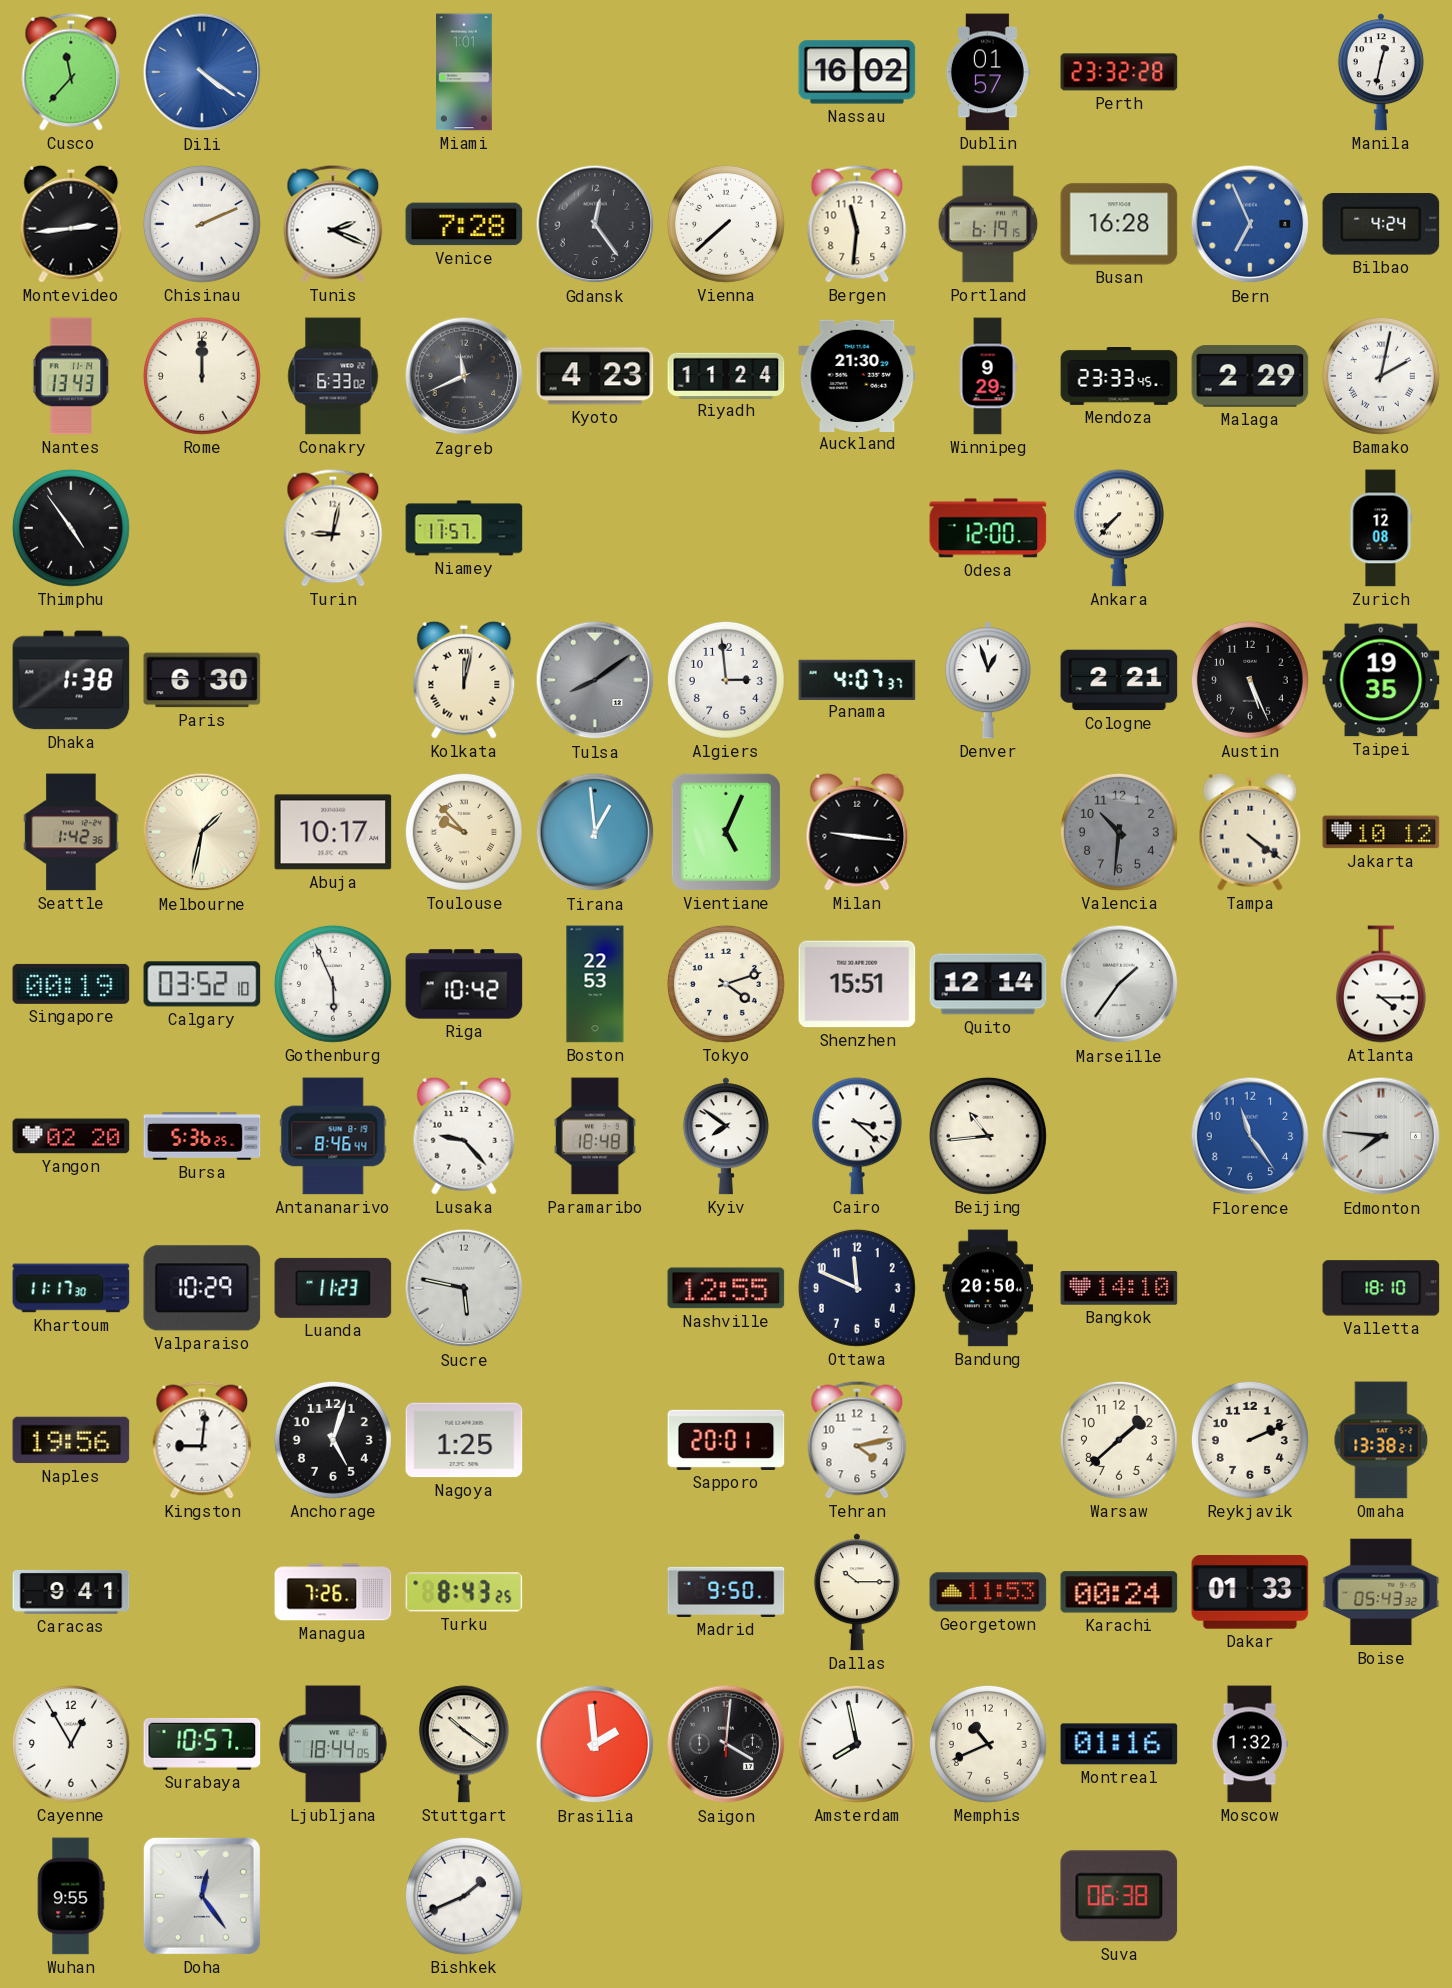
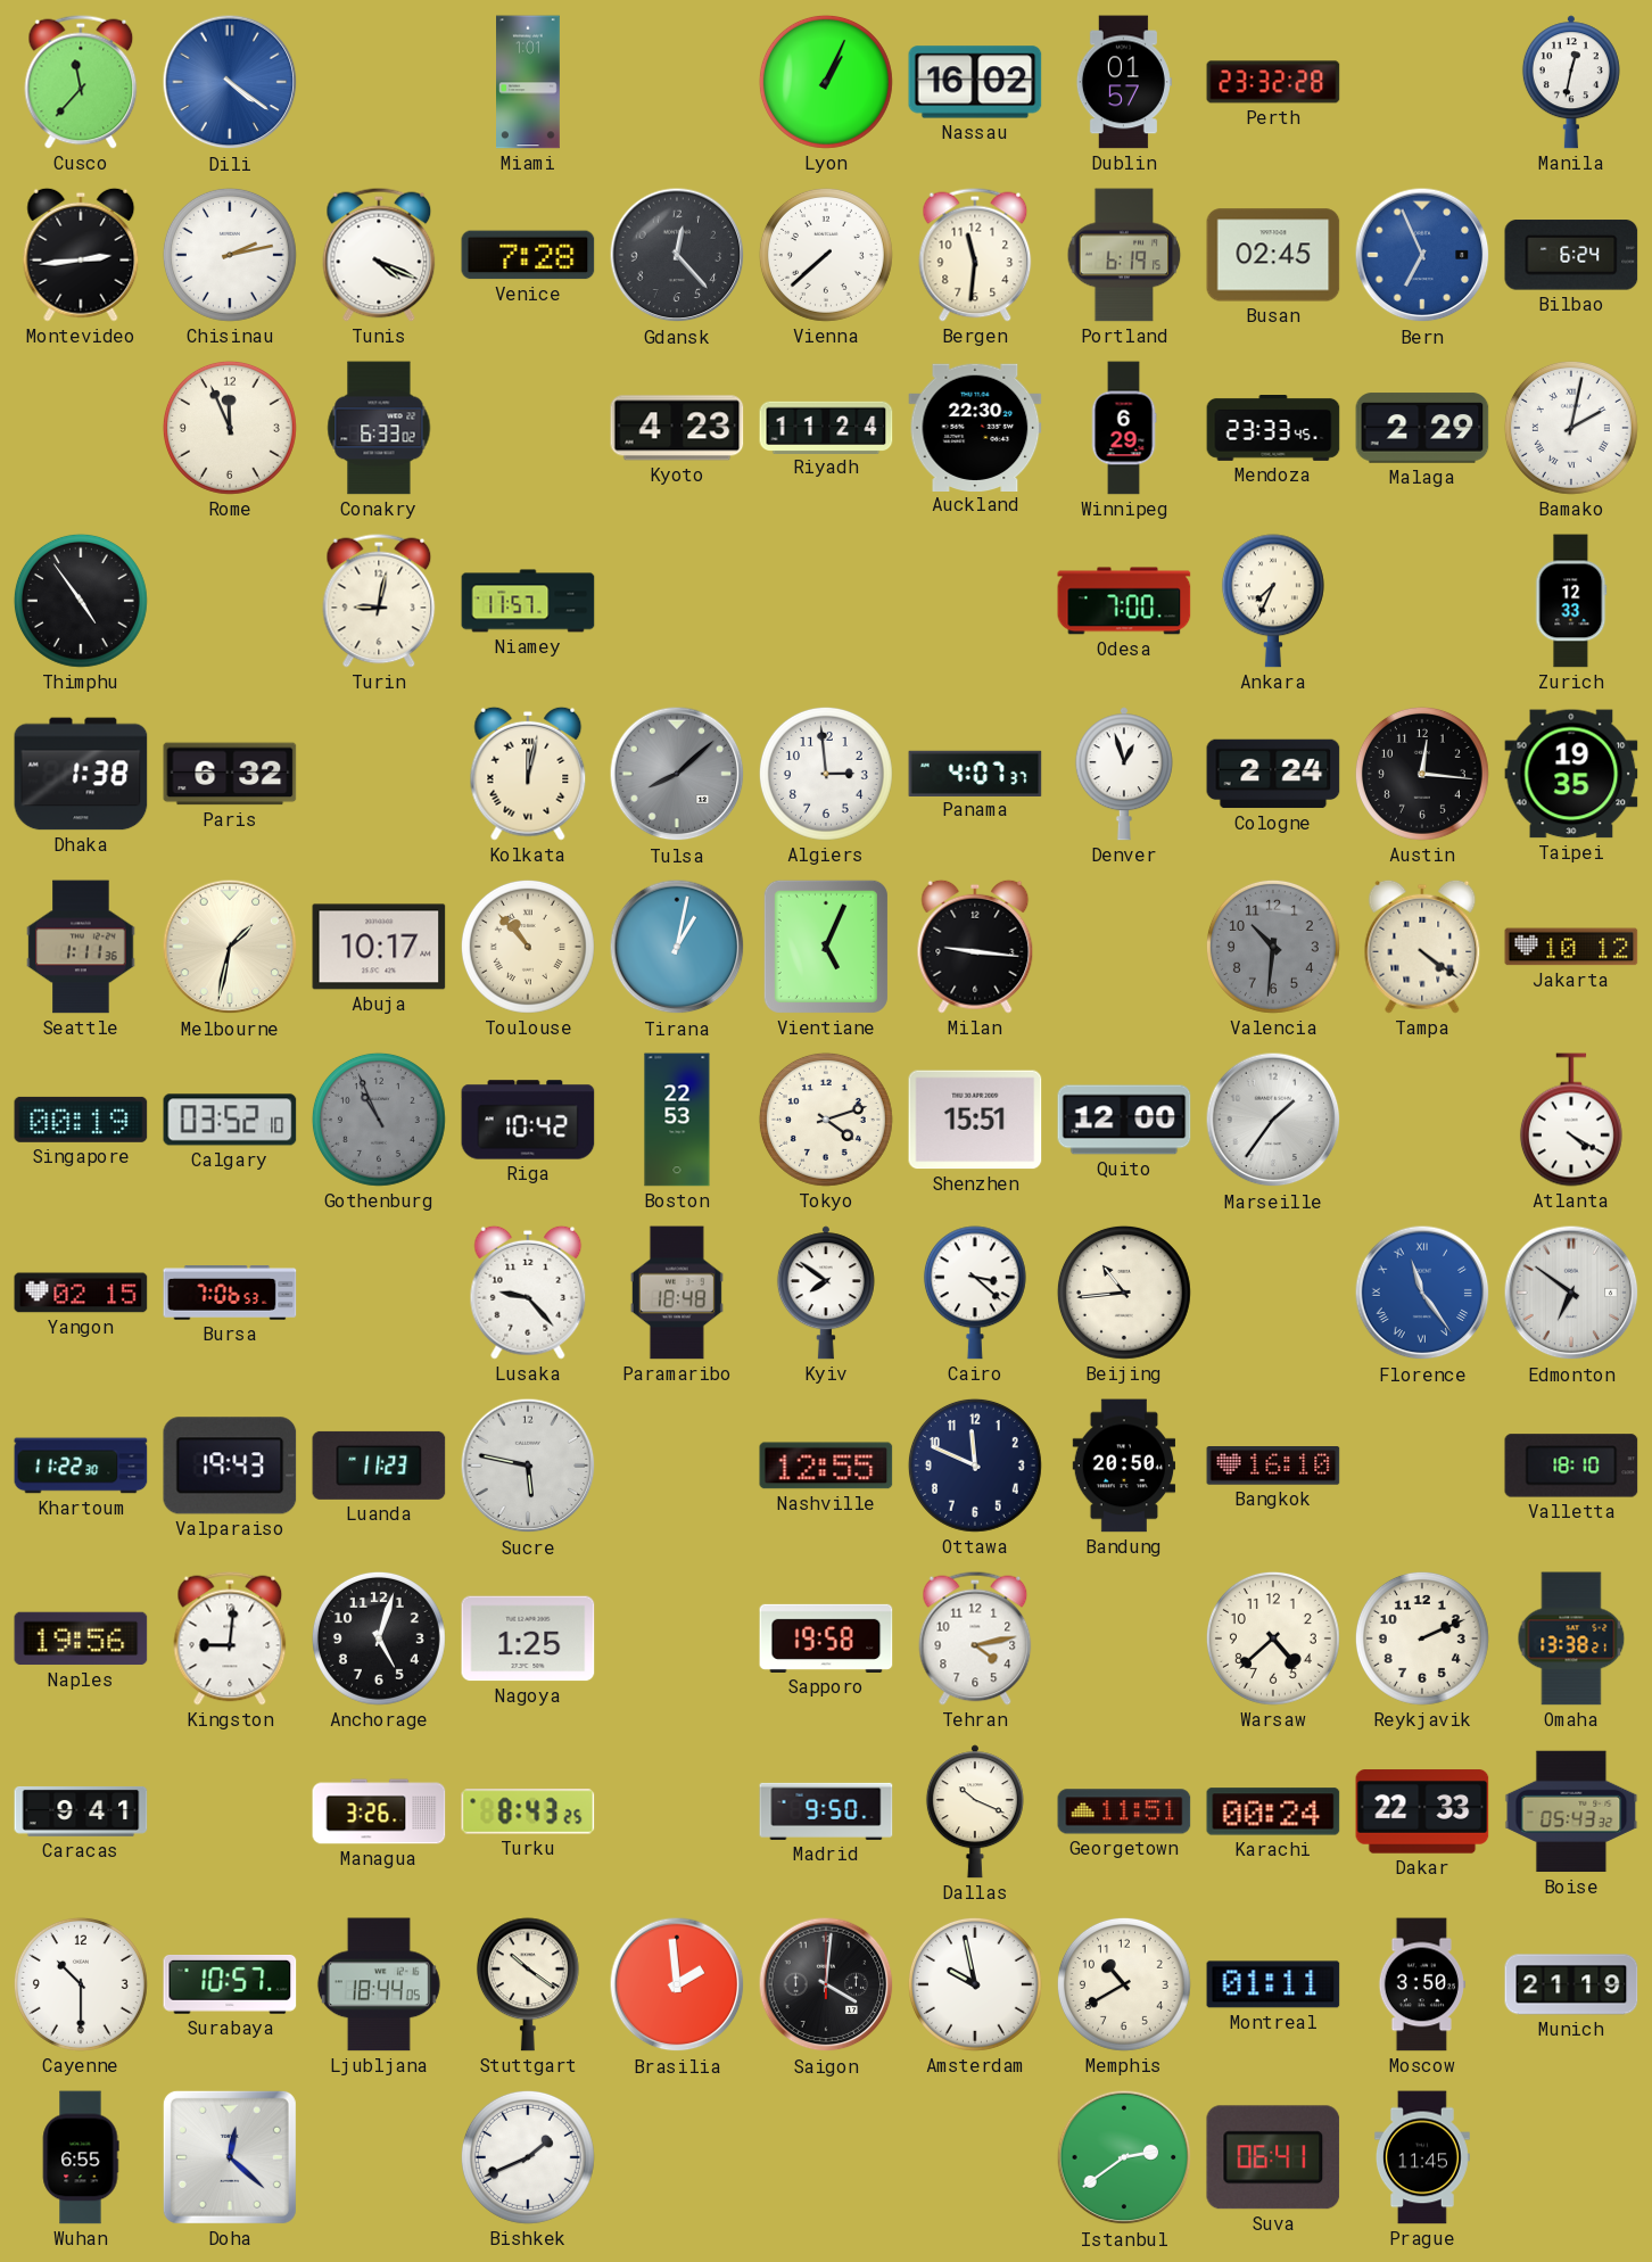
Lyon: none -> 1:04
Chisinau: 2:11 -> 2:13
Tunis: 2:19 -> 4:19
Gdansk: 12:24 -> 12:23
Busan: 16:28 -> 02:45
Bilbao: 4:24 -> 6:24
Nantes: 13:43 -> none
Rome: 12:00 -> 11:56
Zagreb: 11:41 -> none
Auckland: 21:30 -> 22:30
Winnipeg: 9:29 -> 6:29
Odesa: 12:00 -> 7:00
Ankara: 7:37 -> 7:34
Zurich: 12:08 -> 12:33
Paris: 6:30 -> 6:32
Tulsa: 8:09 -> 8:08
Cologne: 2:21 -> 2:24
Austin: 5:26 -> 12:16
Seattle: 1:42 -> 1:11
Toulouse: 9:53 -> 10:53
Tirana: 12:59 -> 1:02
Gothenburg: 5:56 -> 10:56
Gothenburg dial: white -> grey
Quito: 12:14 -> 12:00
Atlanta: 4:15 -> 4:20
Yangon: 02:20 -> 02:15
Bursa: 5:36 -> 7:06
Antananarivo: 8:46 -> none
Florence numerals: Arabic -> Roman
Edmonton: 7:46 -> 6:51
Khartoum: 11:17 -> 11:22
Valparaiso: 10:29 -> 19:43
Bangkok: 14:10 -> 16:10
Sapporo: 20:01 -> 19:58
Warsaw: 1:38 -> 4:38
Managua: 7:26 -> 3:26
Dallas: 10:15 -> 10:19
Georgetown: 11:53 -> 11:51
Dakar: 01:33 -> 22:33
Cayenne: 12:55 -> 10:30
Amsterdam: 7:58 -> 9:58
Memphis: 10:41 -> 10:40
Montreal: 01:16 -> 01:11
Moscow: 1:32 -> 3:50
Munich: none -> 21:19
Wuhan: 9:55 -> 6:55
Doha: 12:24 -> 12:22
Istanbul: none -> 2:39
Suva: 06:38 -> 06:41
Prague: none -> 11:45
